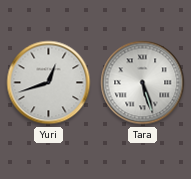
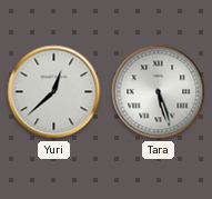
Yuri: 12:42 -> 12:38
